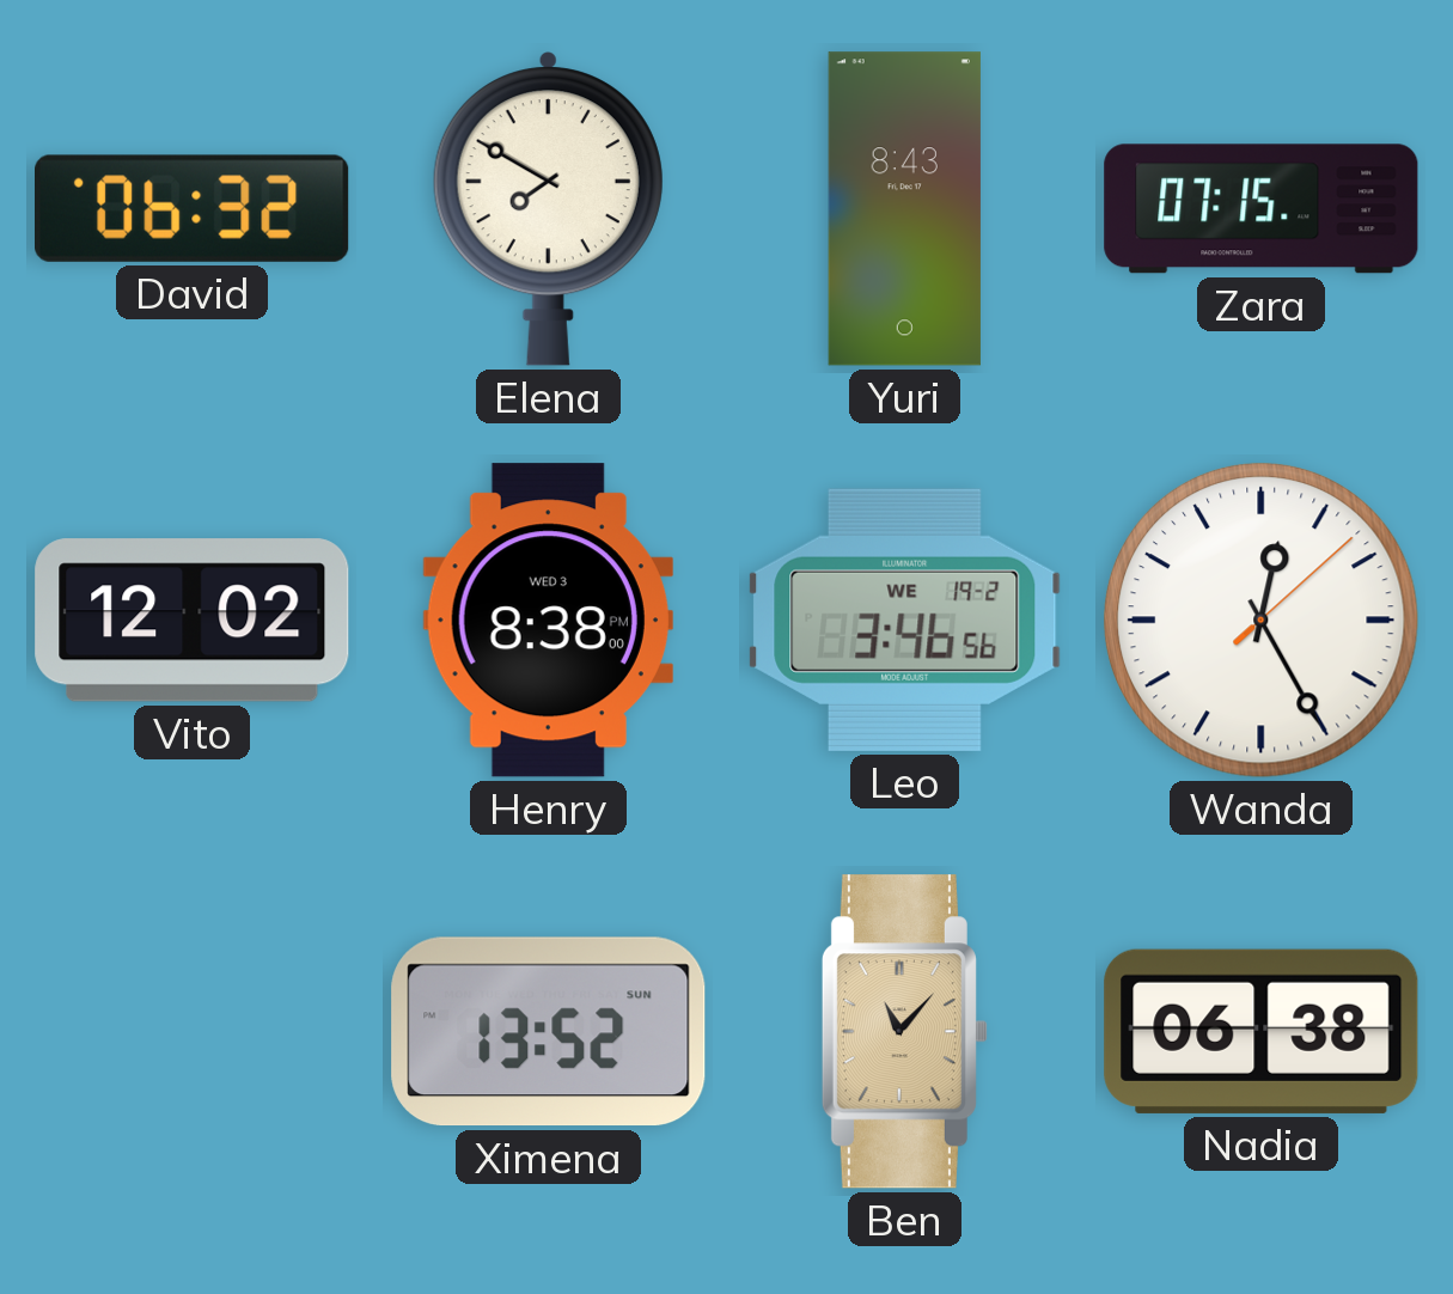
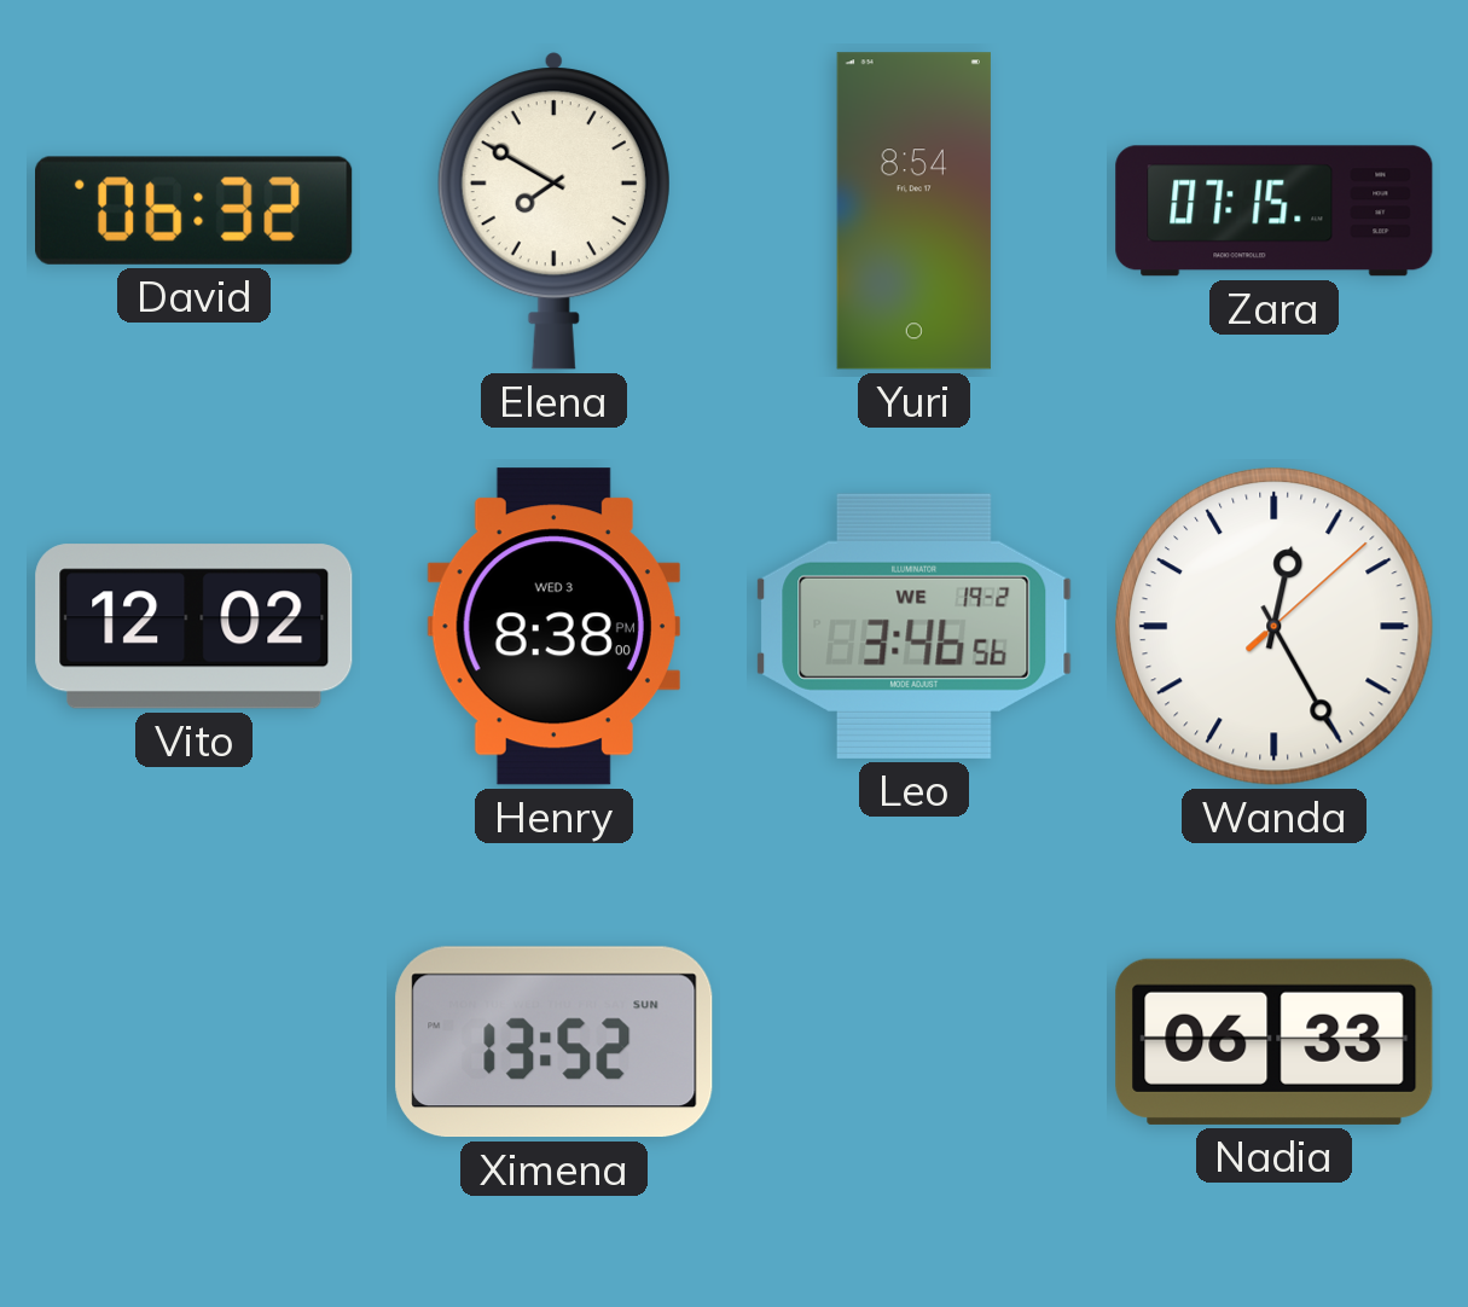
Yuri: 8:43 -> 8:54
Ben: 11:07 -> none
Nadia: 06:38 -> 06:33
